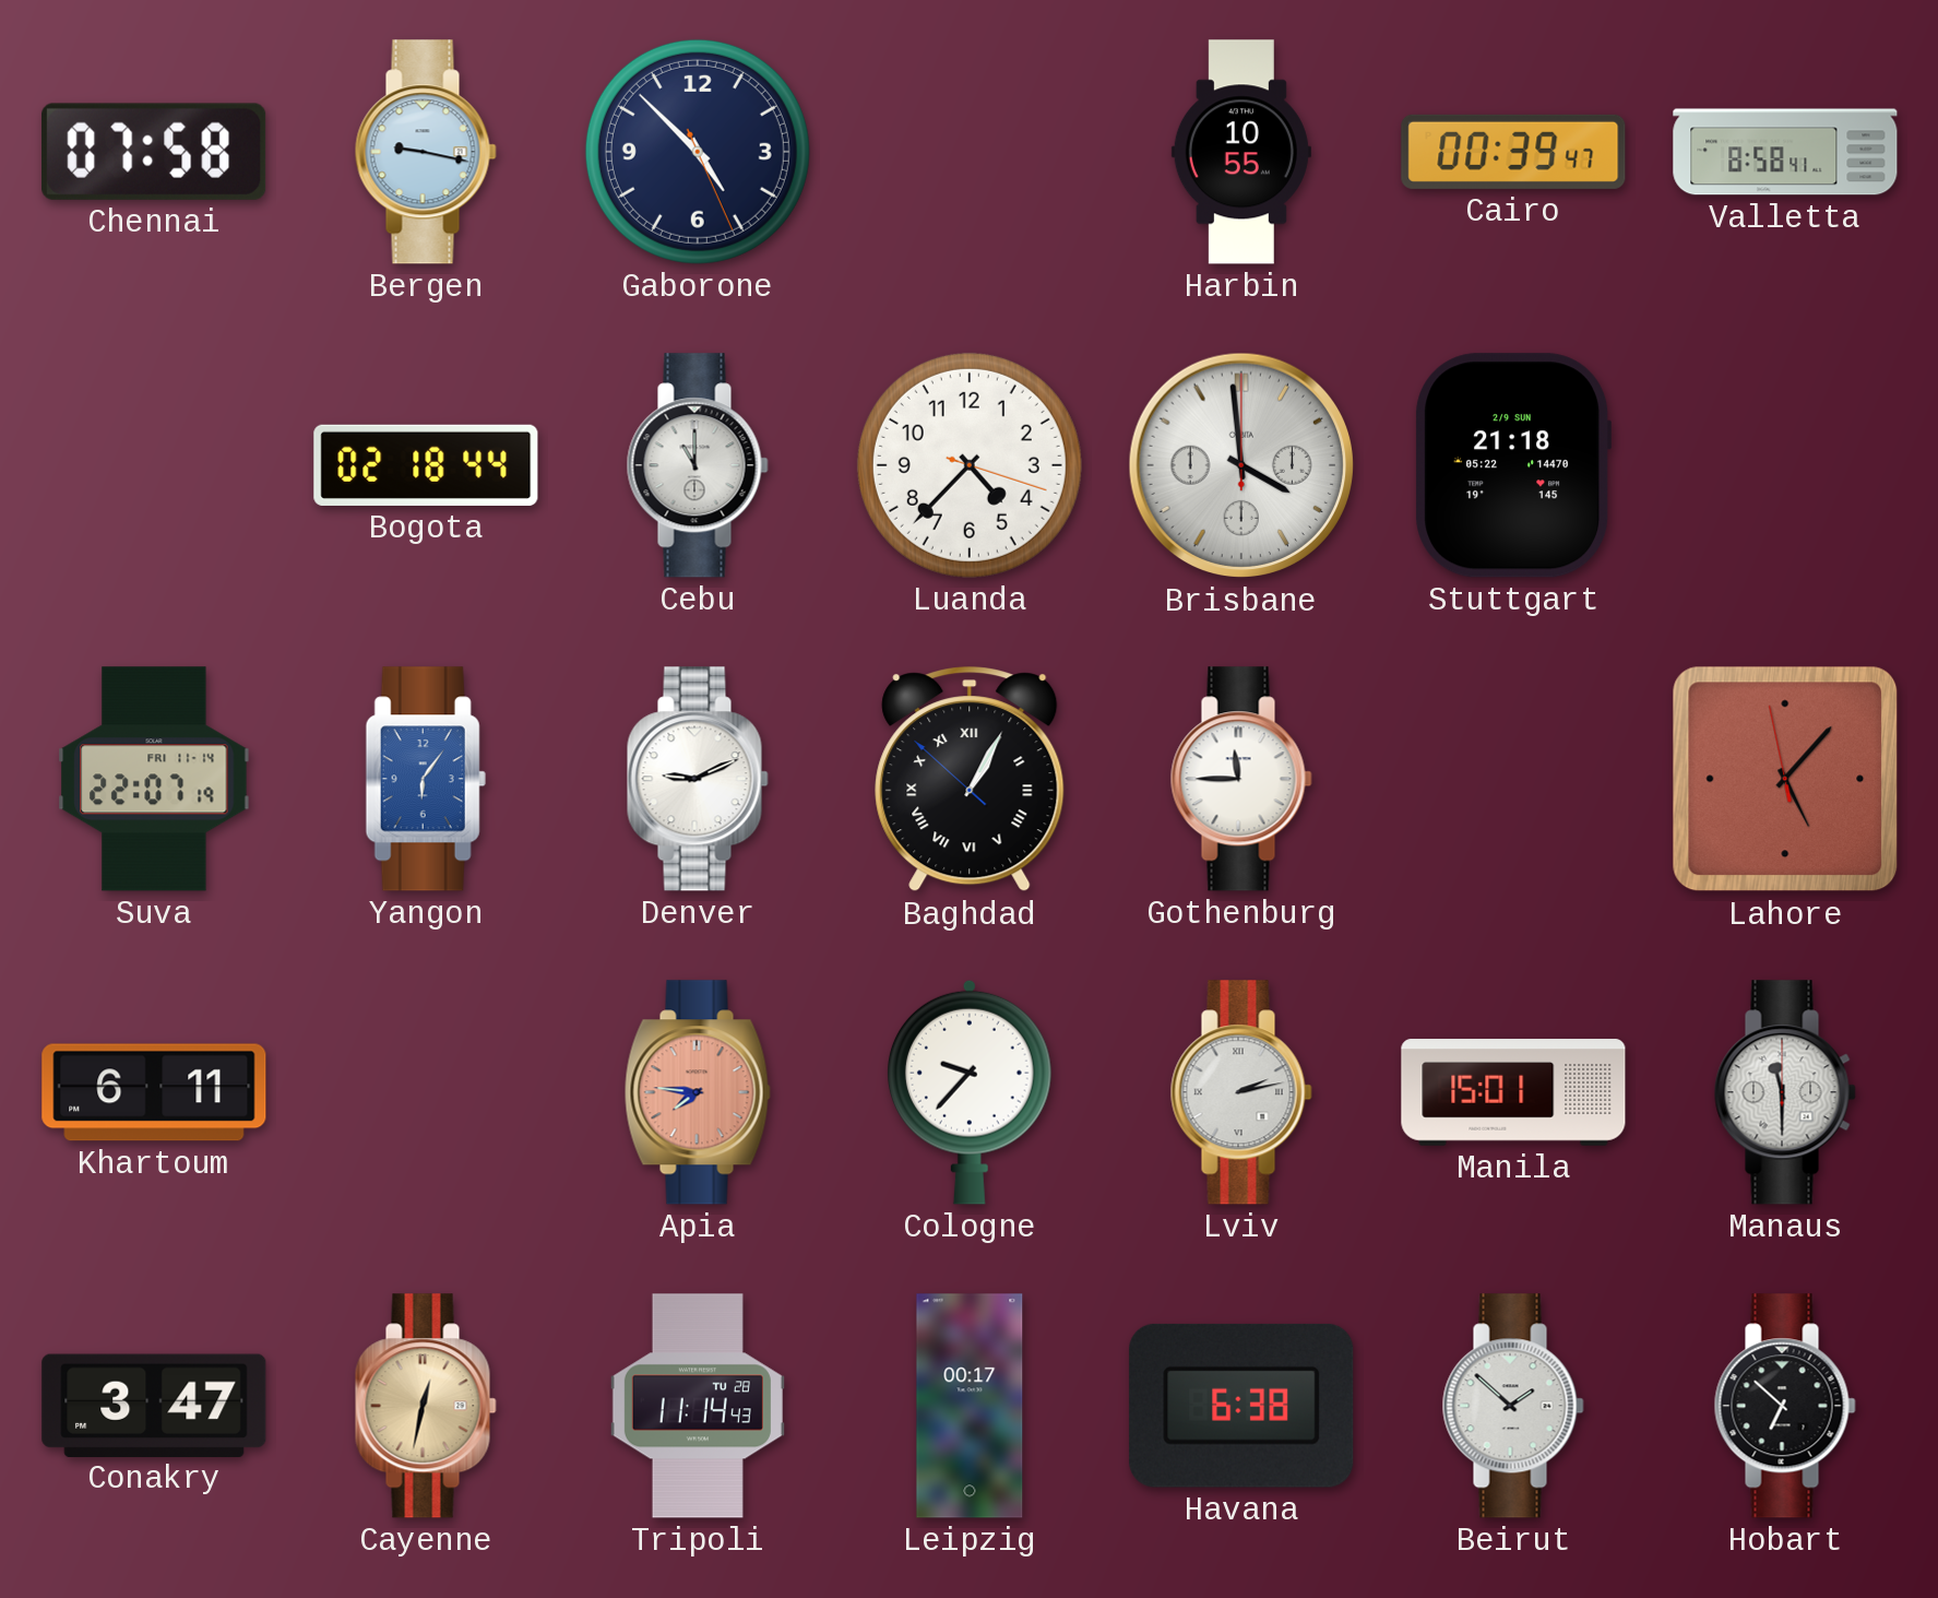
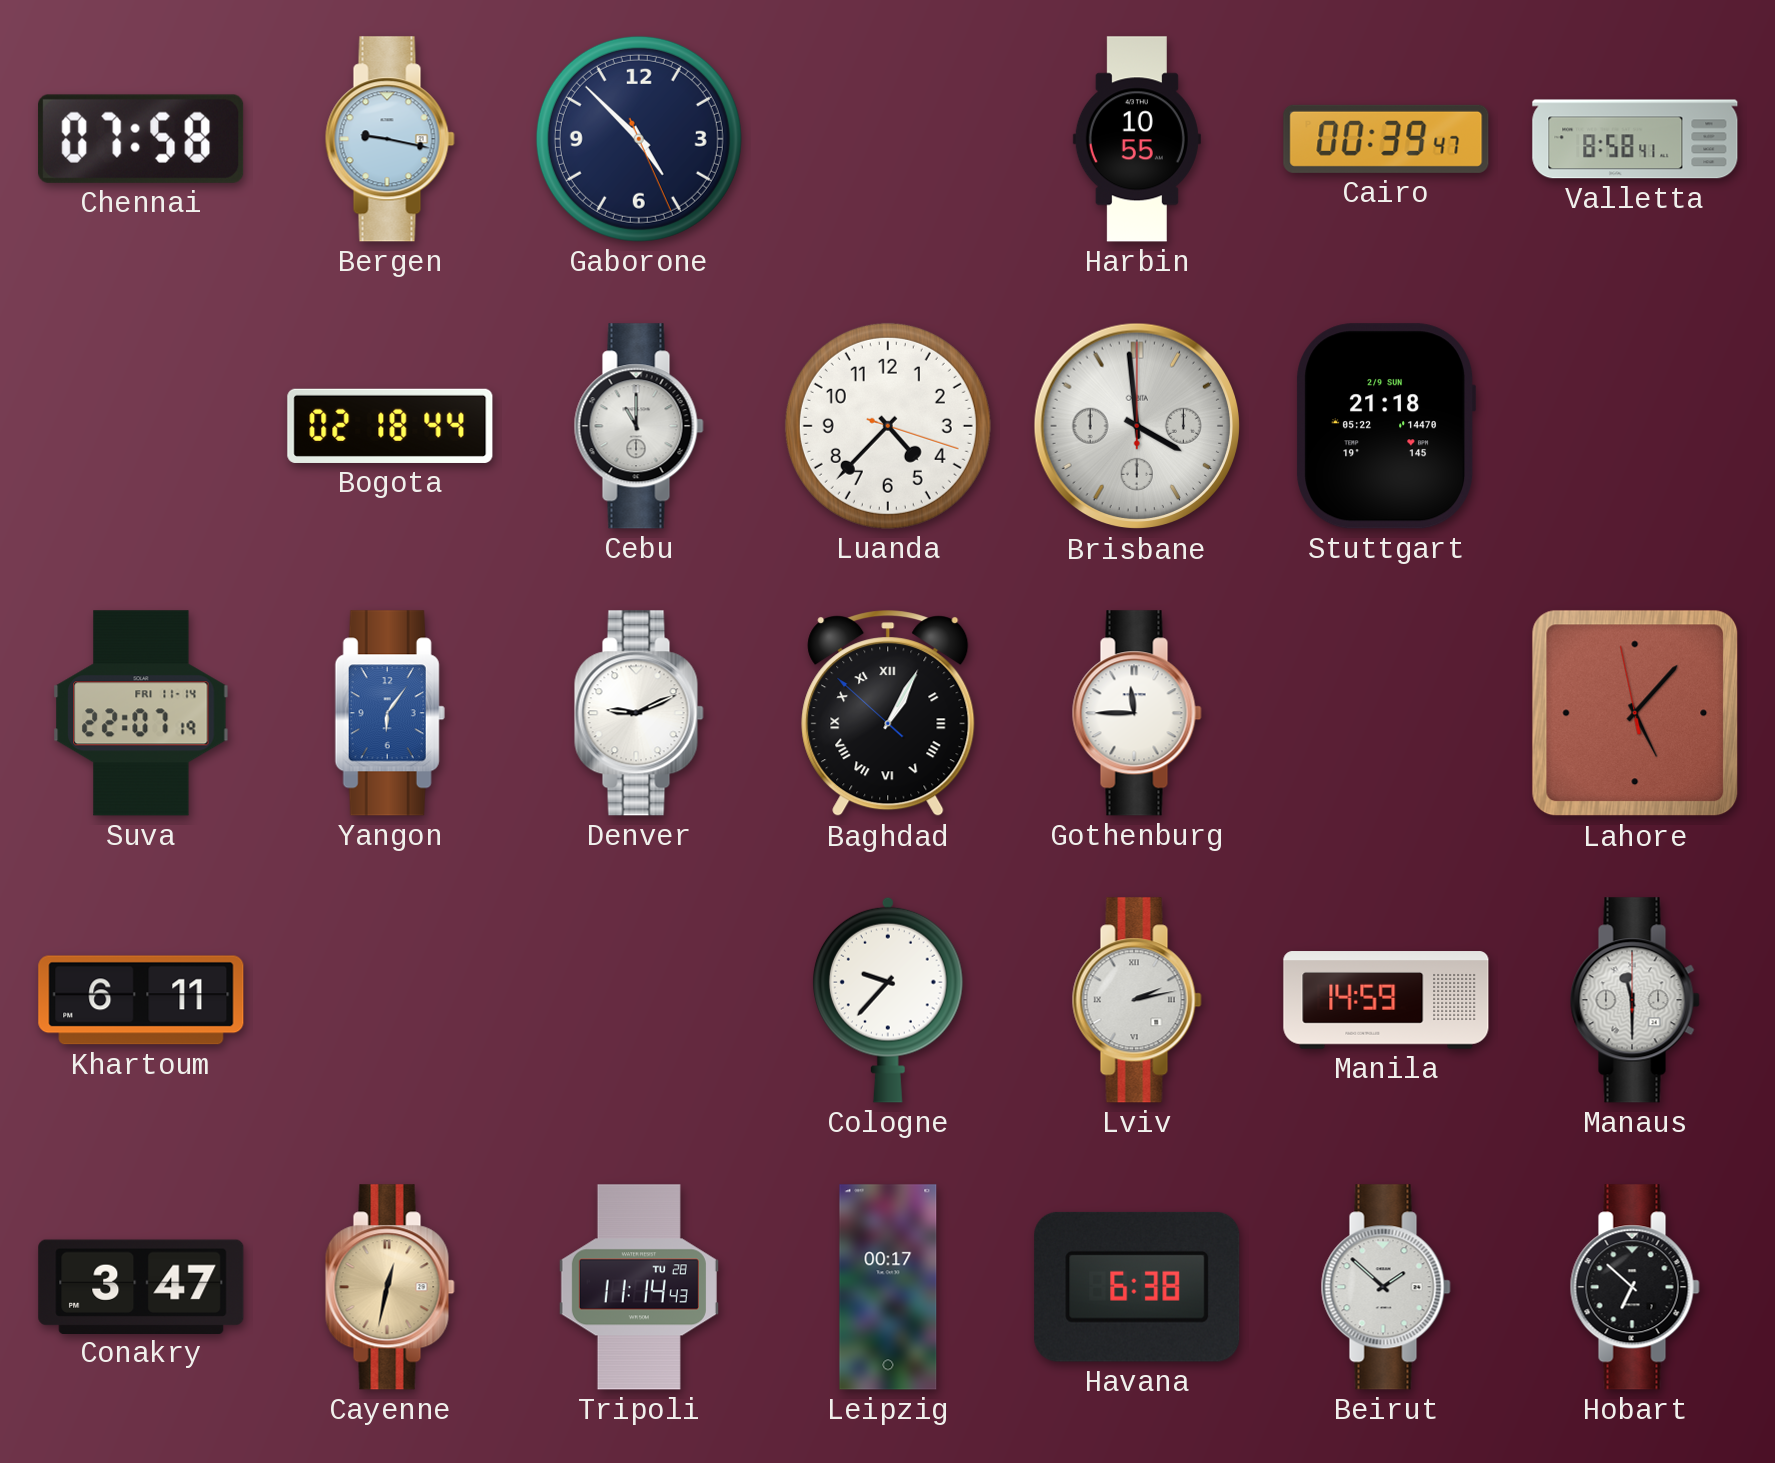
Apia: 7:46 -> none
Manila: 15:01 -> 14:59
